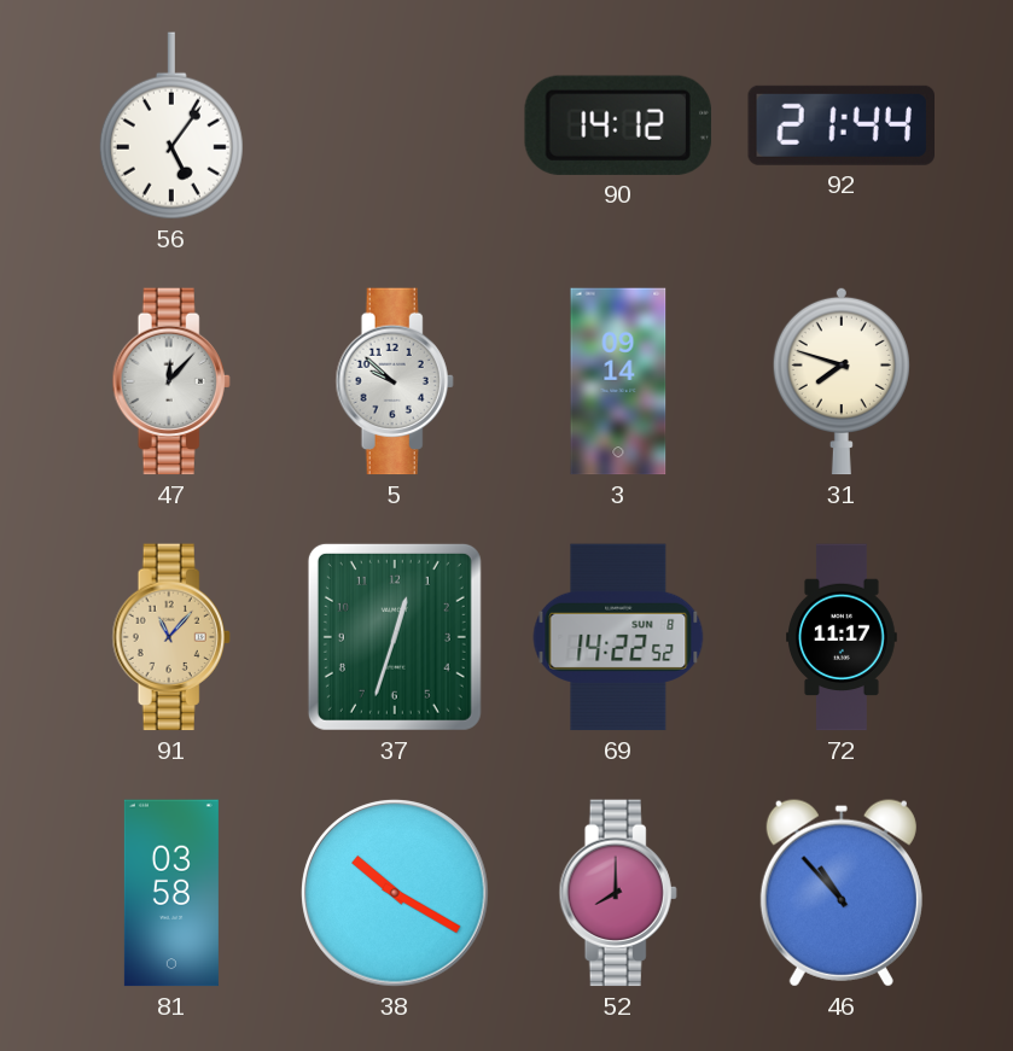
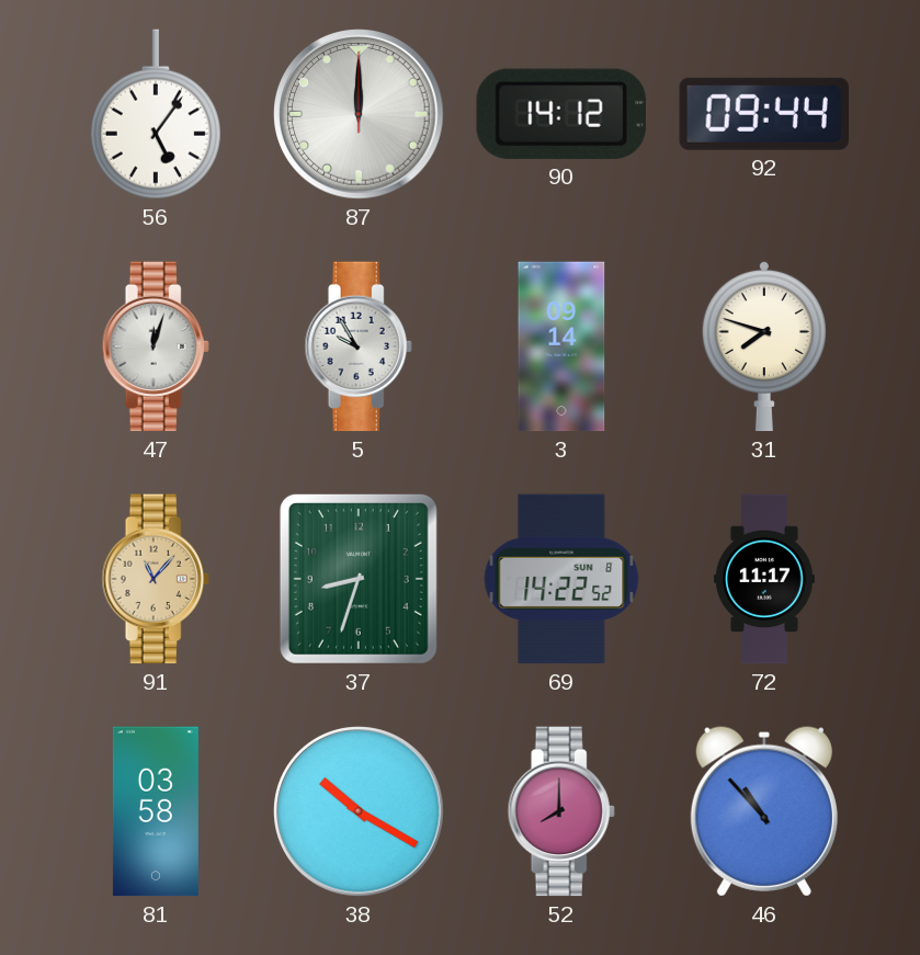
87: none -> 12:00
92: 21:44 -> 09:44
47: 12:07 -> 12:03
5: 9:52 -> 9:55
37: 12:33 -> 8:33
